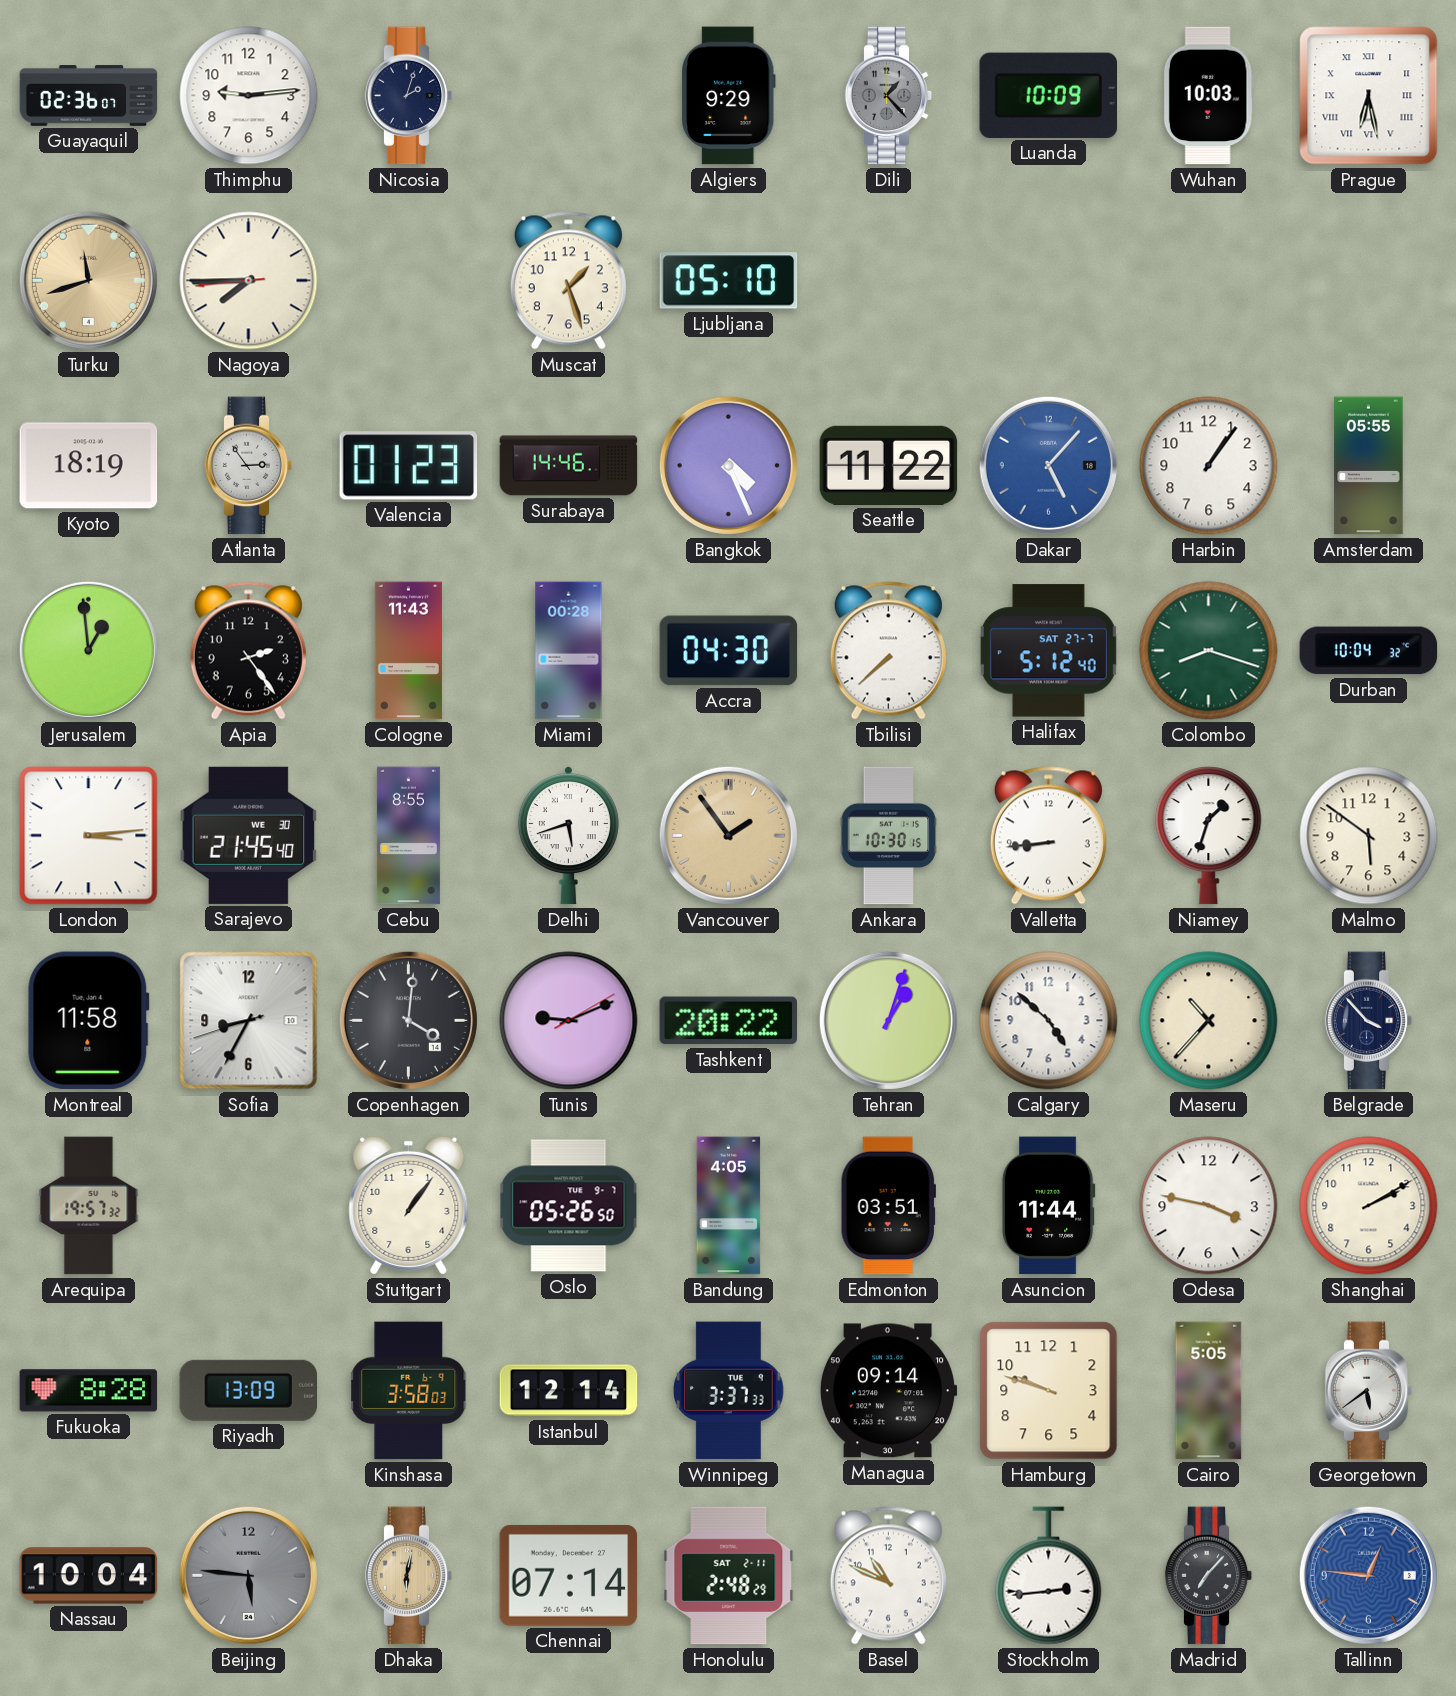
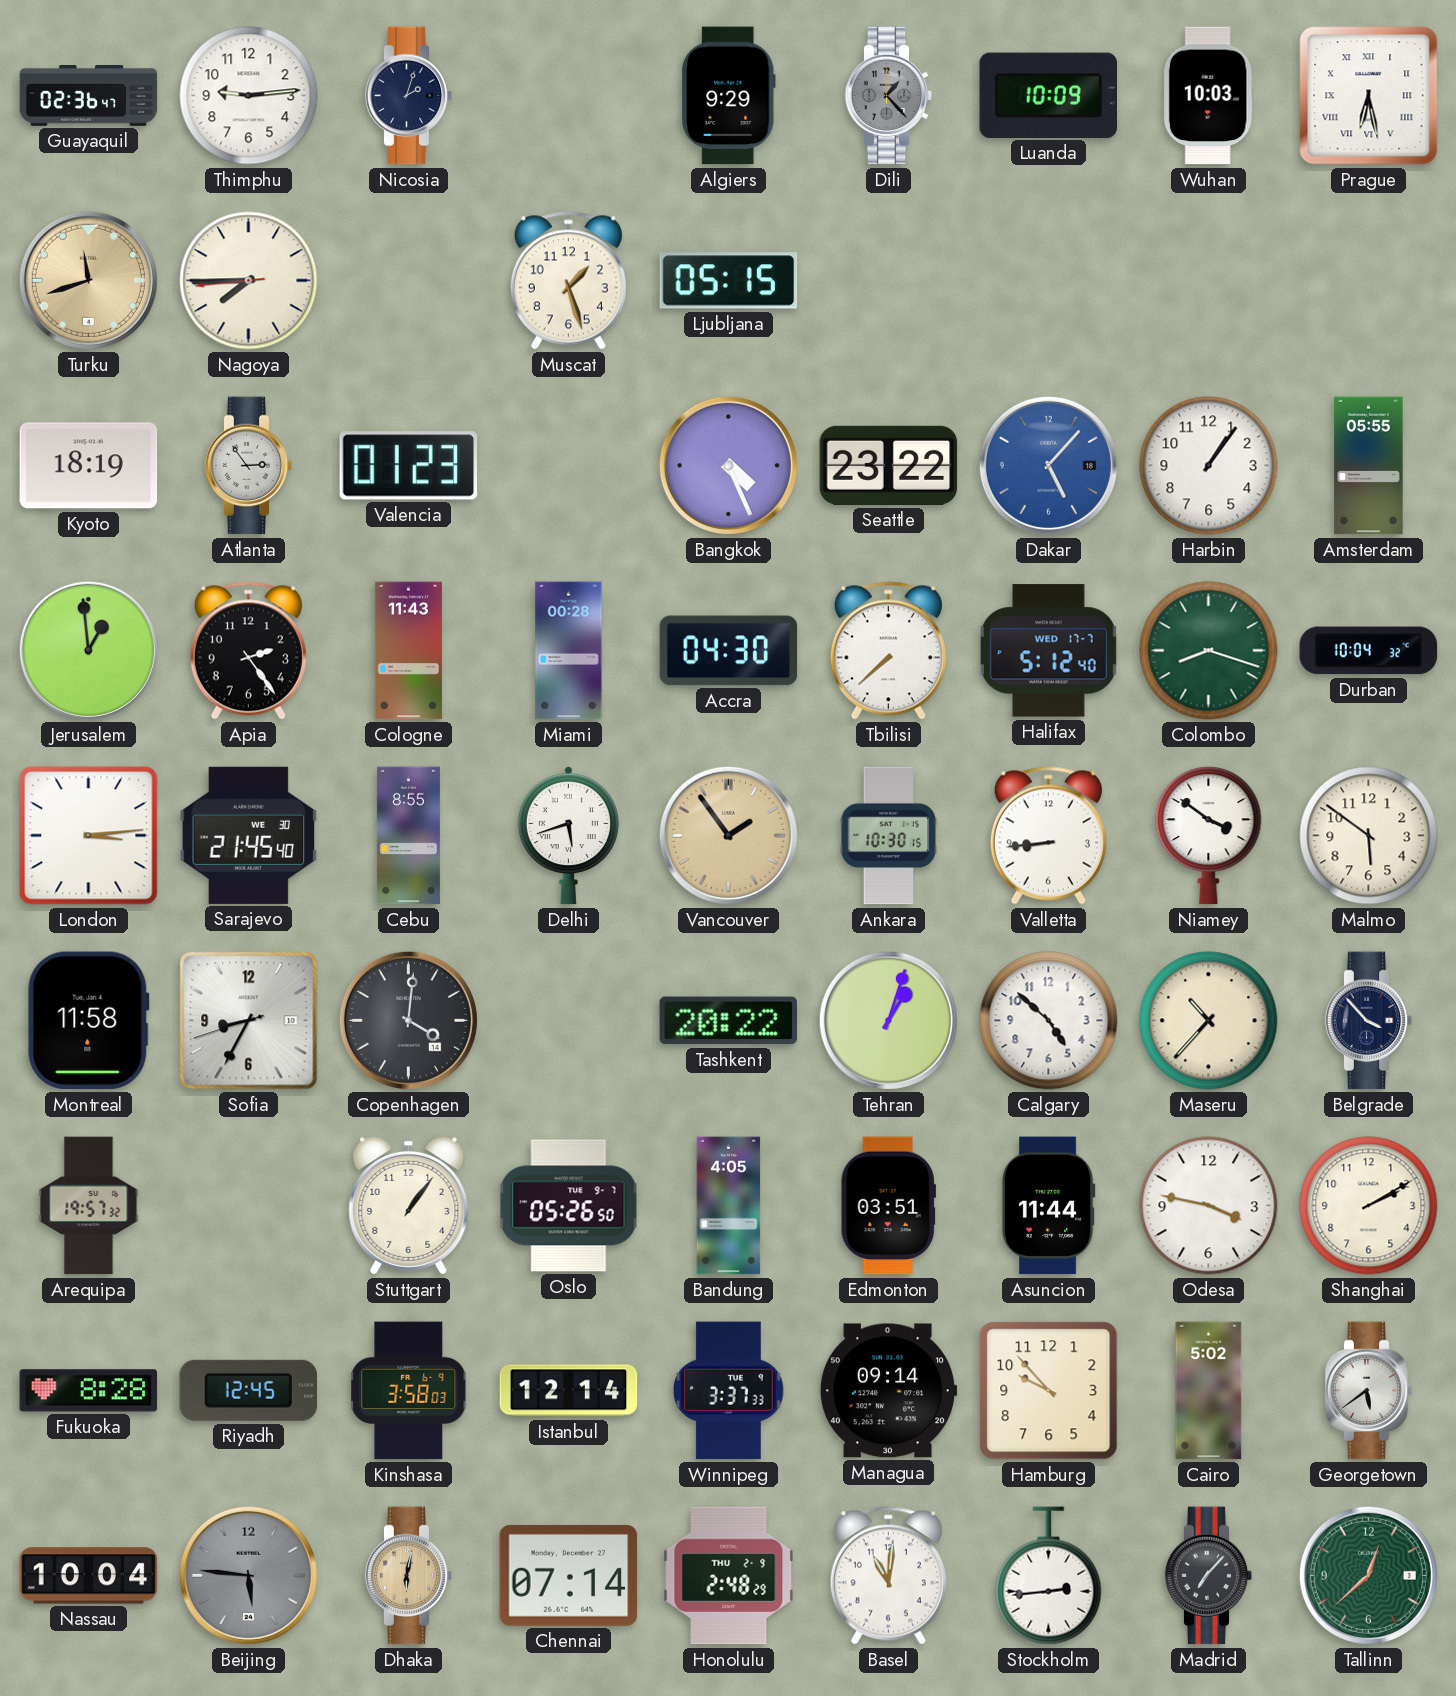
Guayaquil: 02:36:07 -> 02:36:47
Ljubljana: 05:10 -> 05:15
Surabaya: 14:46 -> none
Seattle: 11:22 -> 23:22
Halifax date: SAT 27-7 -> WED 17-7
Niamey: 1:33 -> 3:51
Tunis: 9:11 -> none
Riyadh: 13:09 -> 12:45
Hamburg: 9:48 -> 9:53
Cairo: 5:05 -> 5:02
Honolulu date: SAT 2-11 -> THU 2-9
Basel: 10:49 -> 11:01
Tallinn: 12:46 -> 12:38
Tallinn dial: blue -> green
